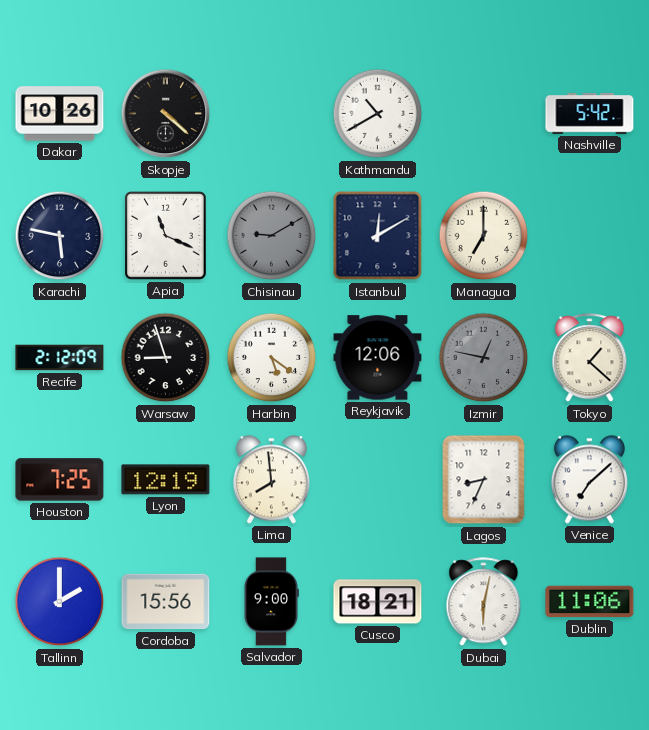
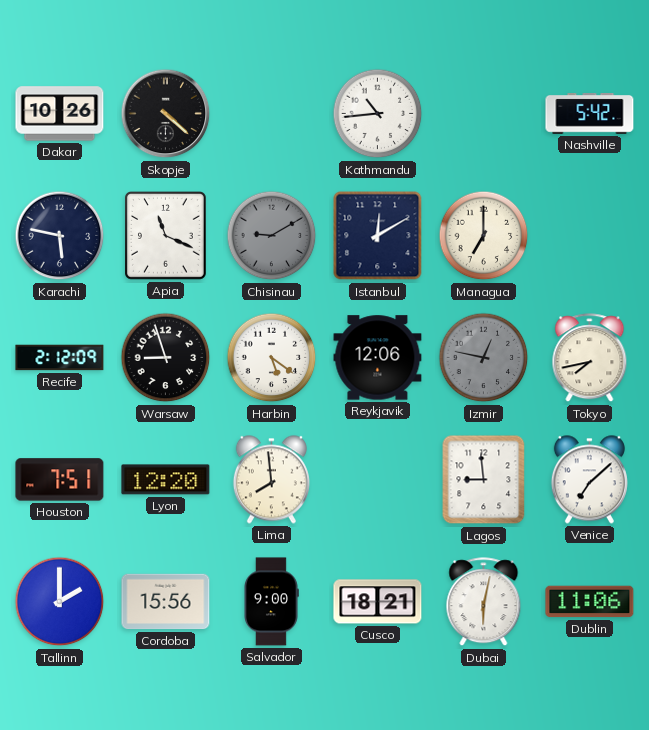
Kathmandu: 10:40 -> 10:44
Tokyo: 1:22 -> 7:43
Houston: 7:25 -> 7:51
Lyon: 12:19 -> 12:20
Lagos: 8:34 -> 8:59
